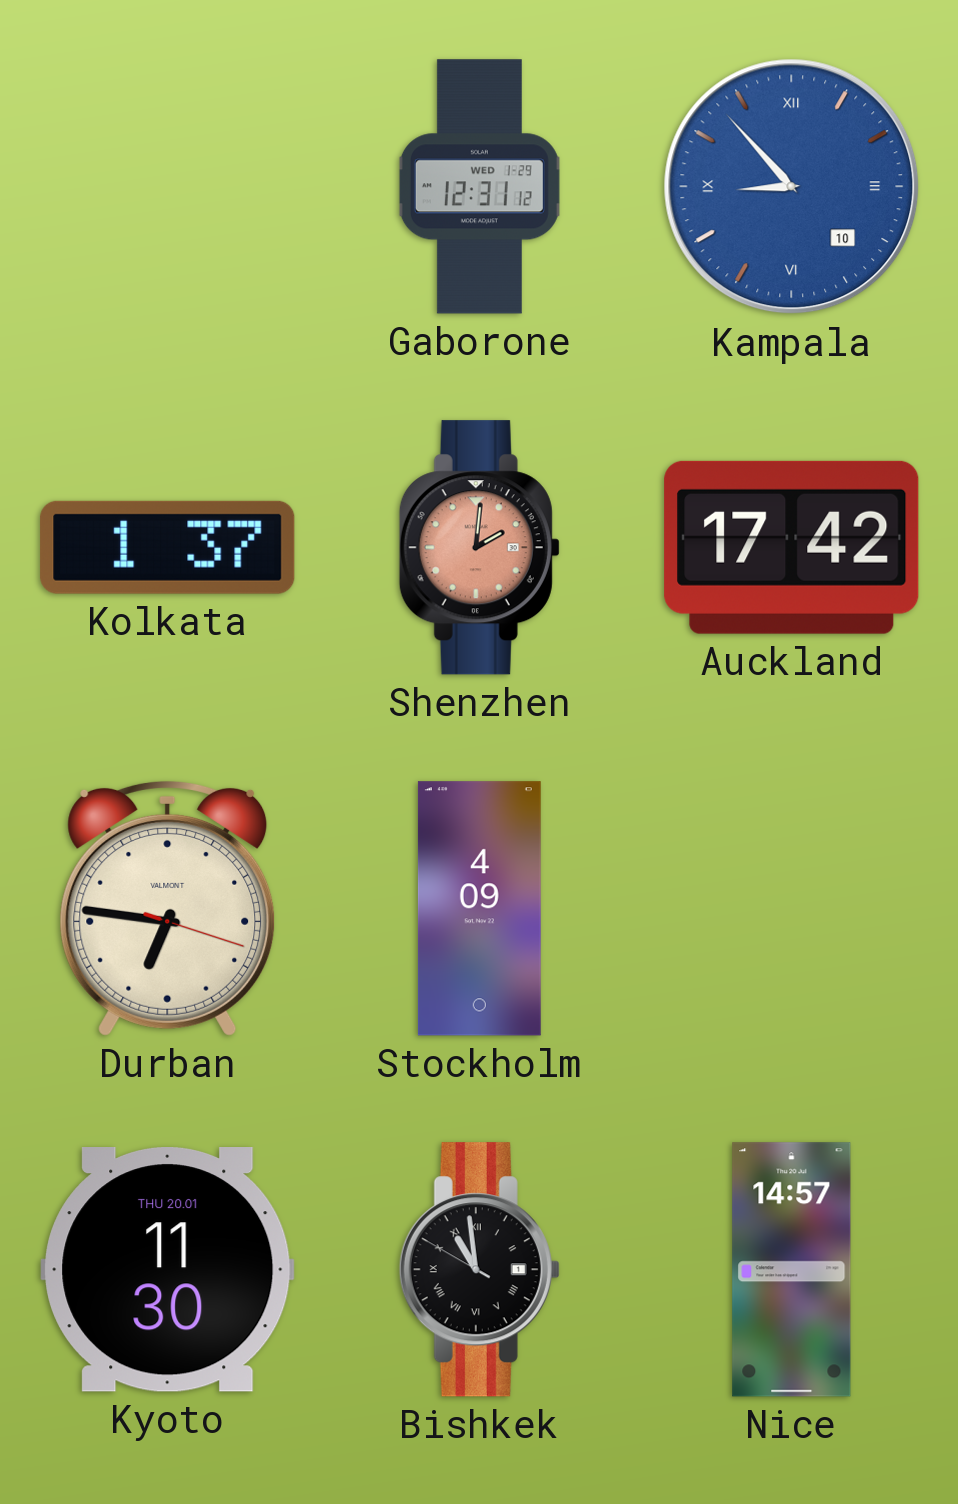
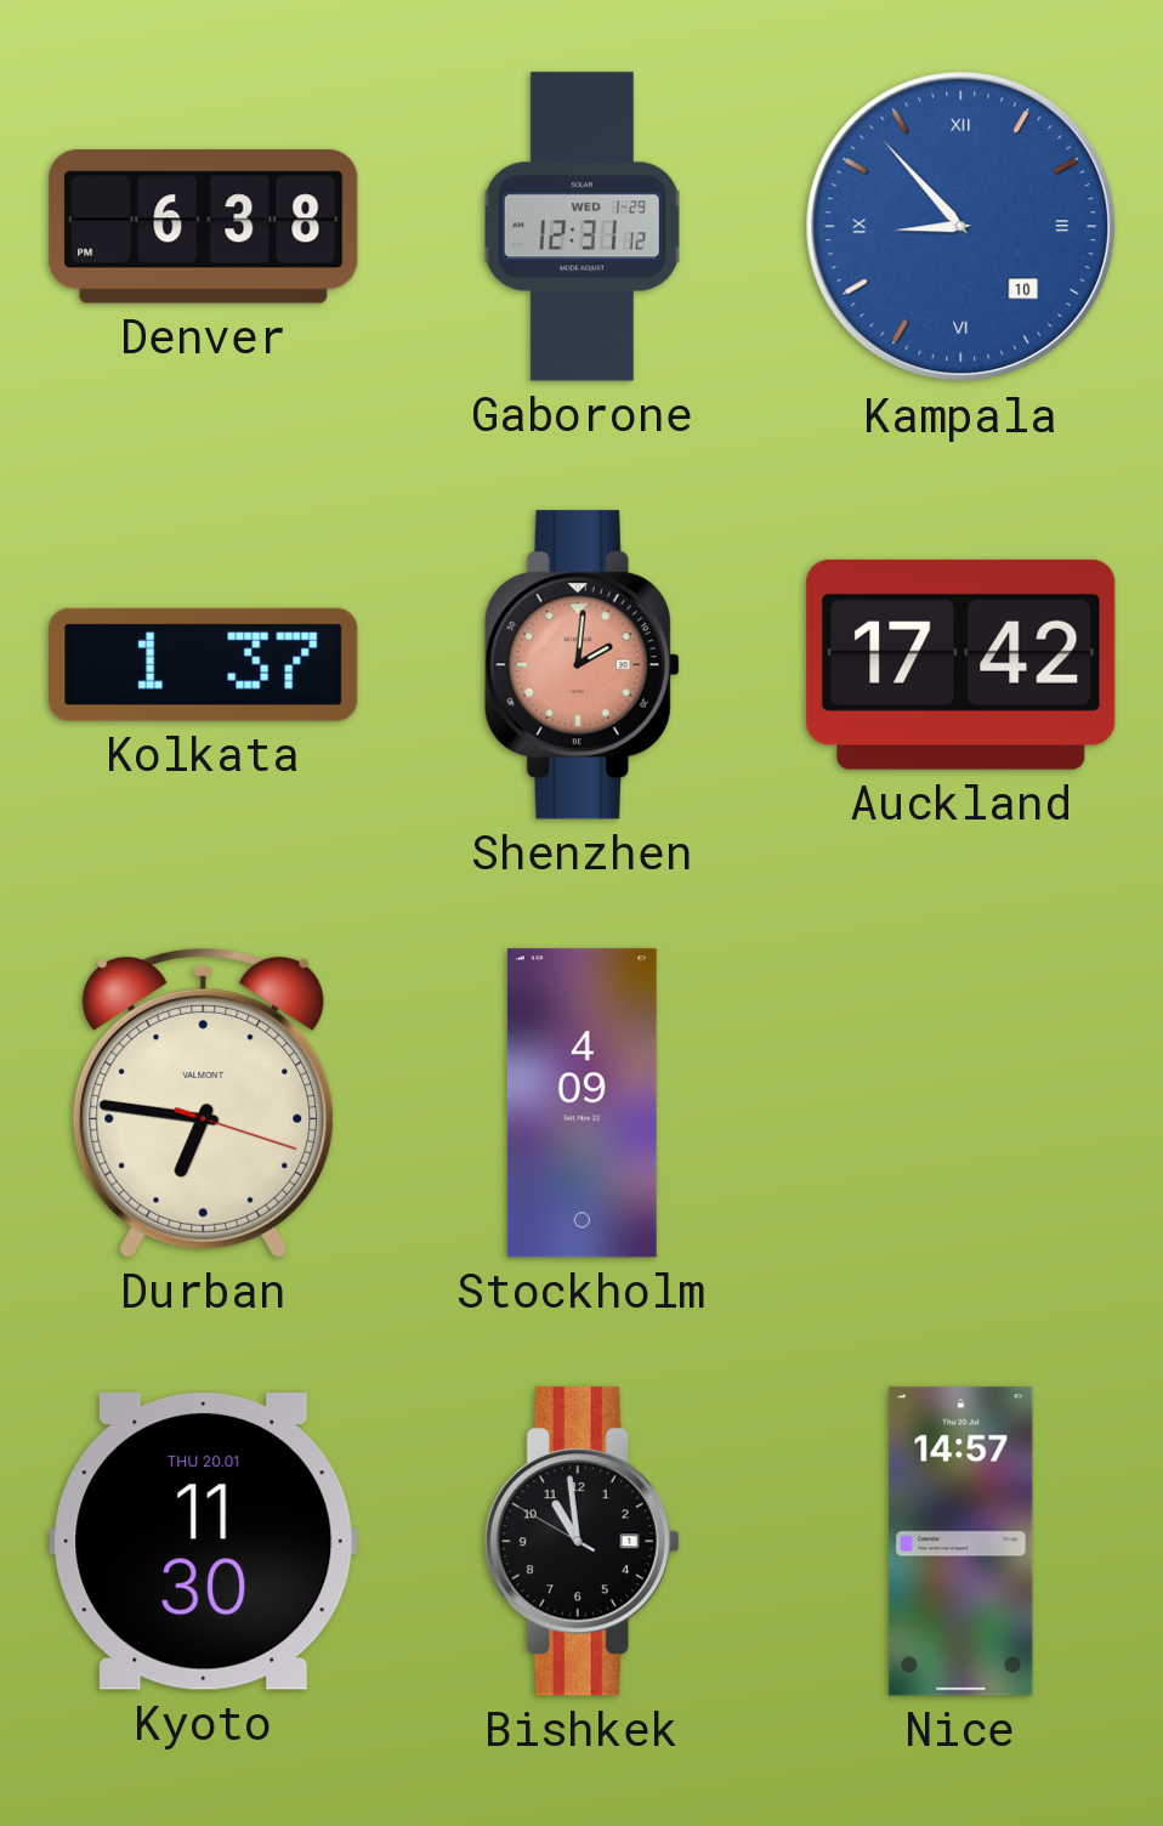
Denver: none -> 6:38
Bishkek numerals: Roman -> Arabic
